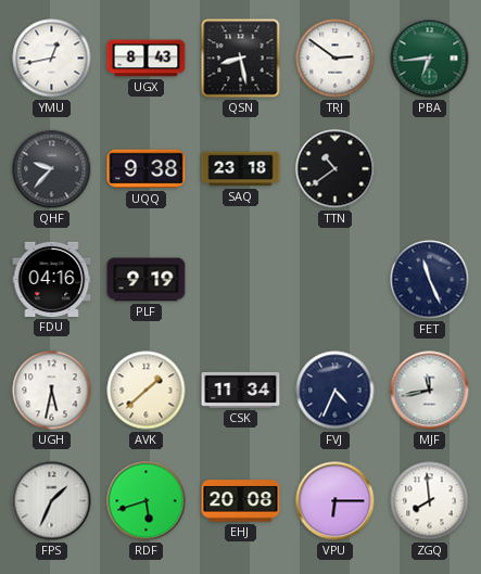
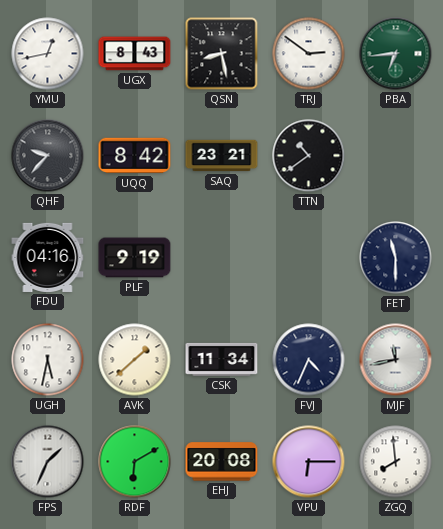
UQQ: 9:38 -> 8:42
SAQ: 23:18 -> 23:21
FET: 11:26 -> 11:30
RDF: 5:42 -> 6:10
